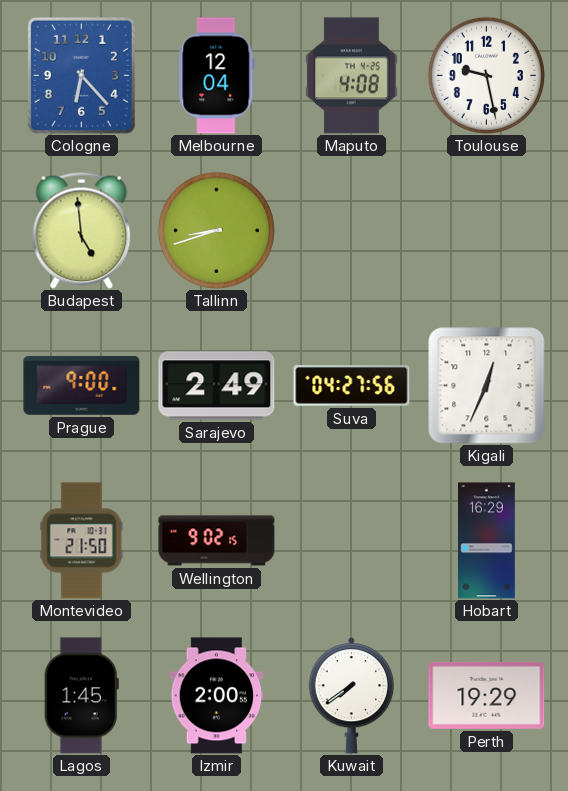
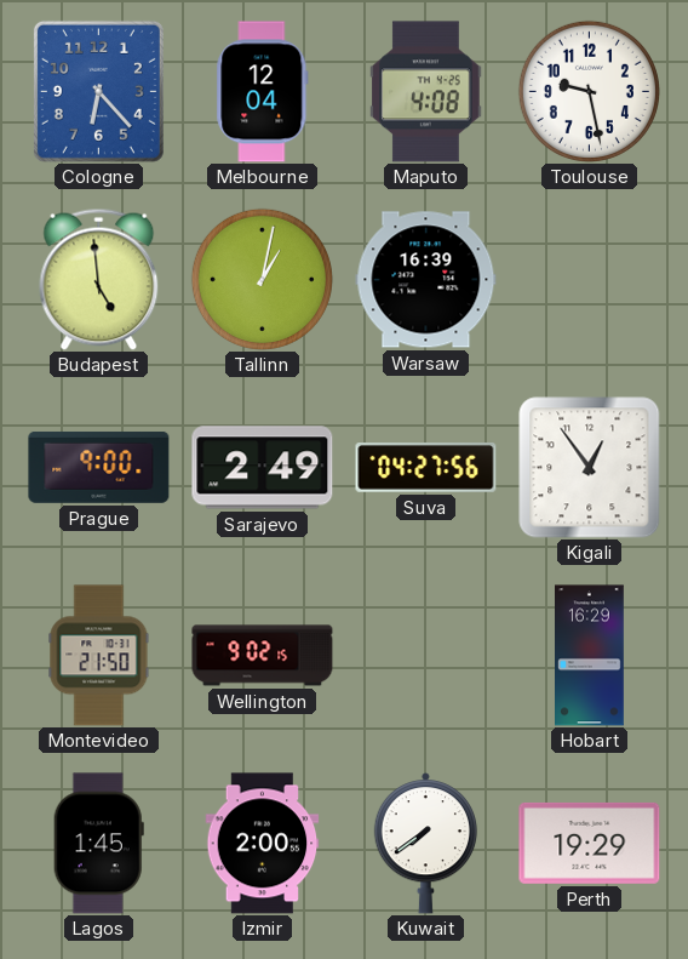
Tallinn: 8:42 -> 1:02
Warsaw: none -> 16:39
Kigali: 12:34 -> 12:54
